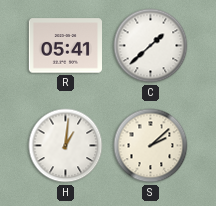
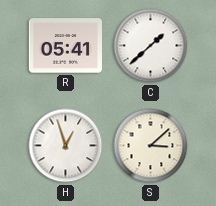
H: 1:01 -> 12:57
S: 2:08 -> 3:08
